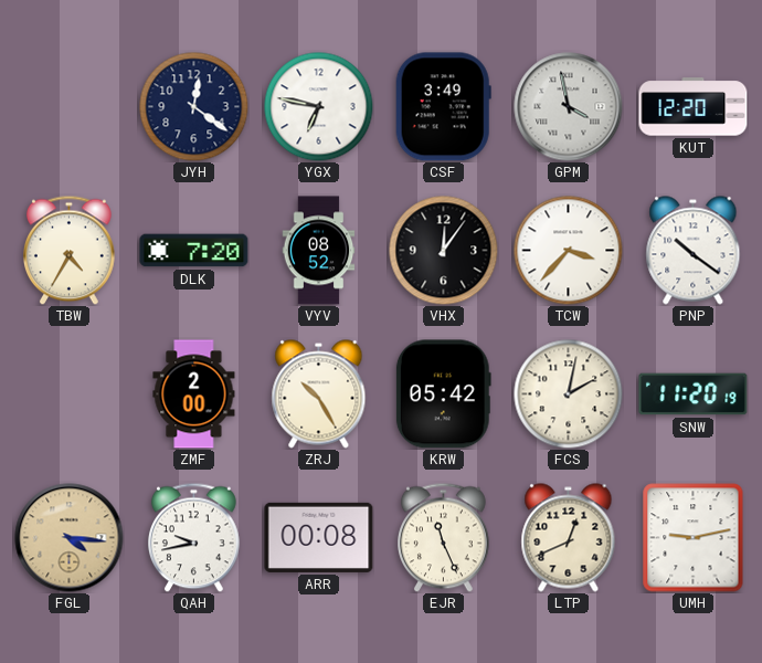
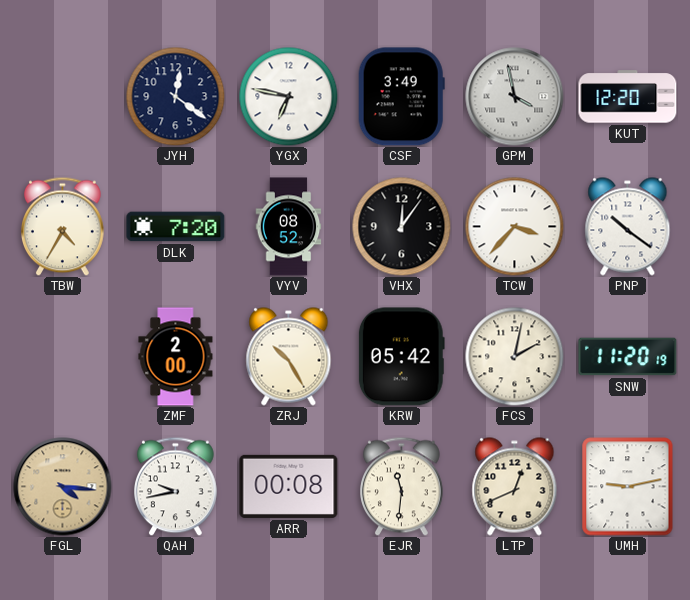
EJR: 11:26 -> 11:31
